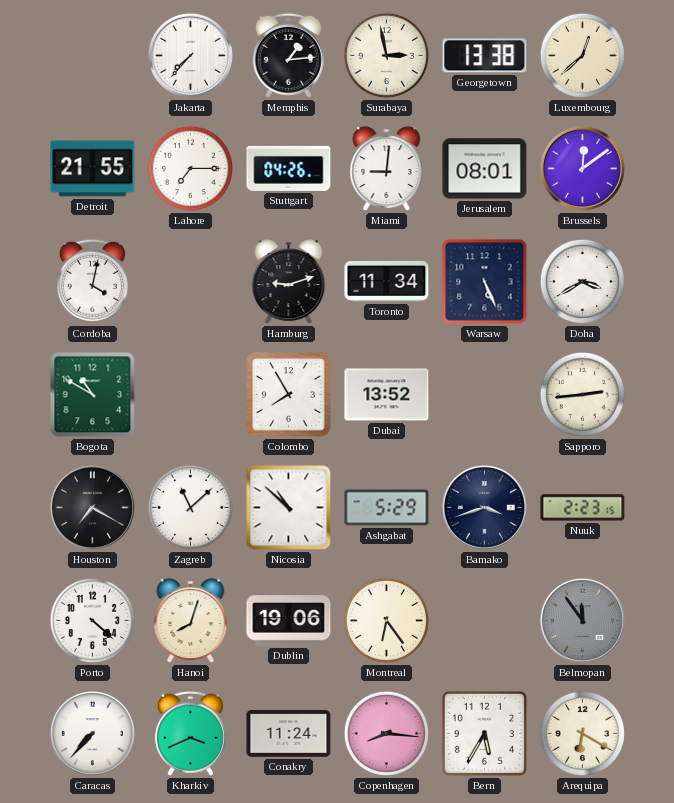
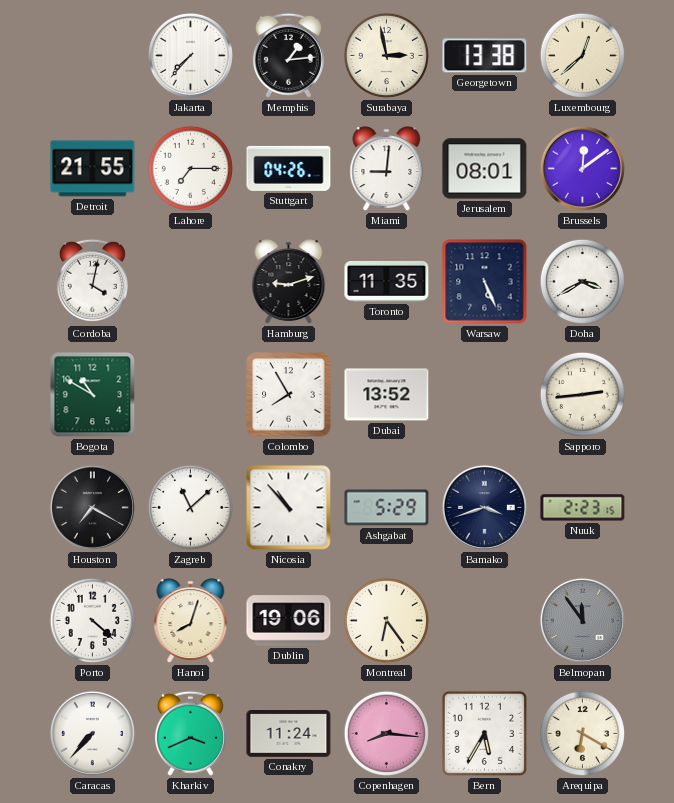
Toronto: 11:34 -> 11:35
Nicosia: 10:52 -> 10:53
